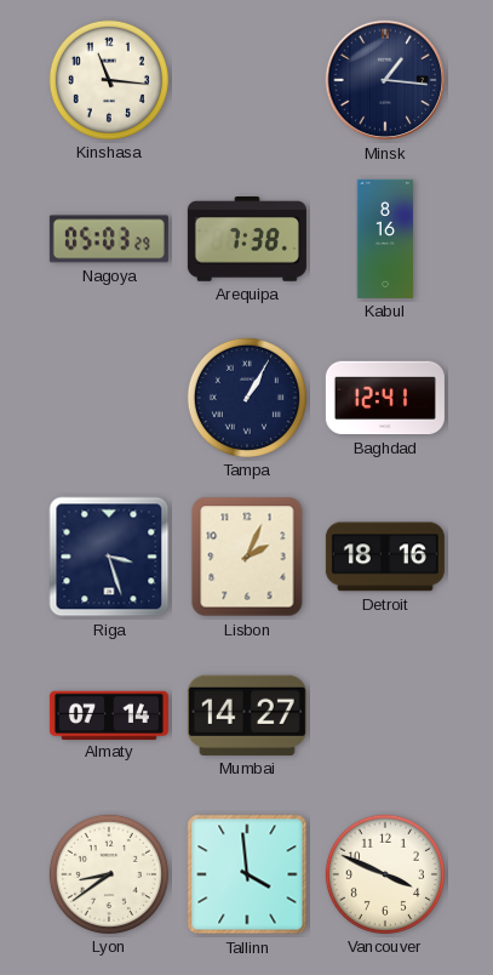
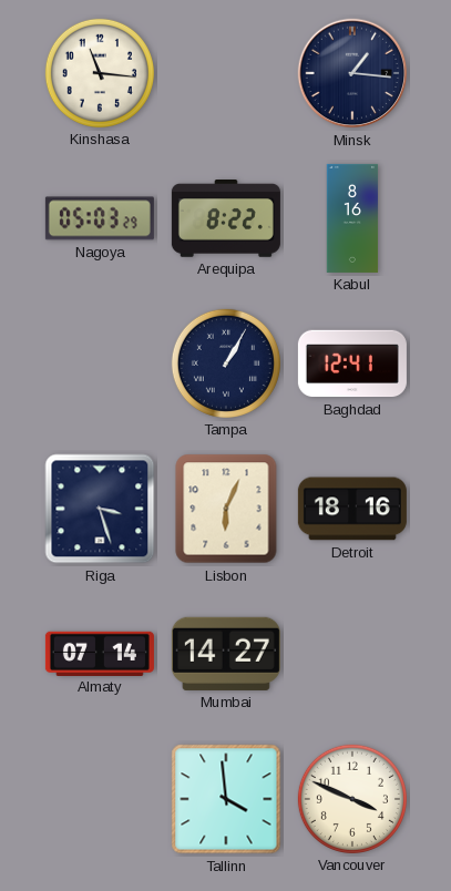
Arequipa: 7:38 -> 8:22
Lisbon: 2:04 -> 6:04
Lyon: 8:39 -> none
